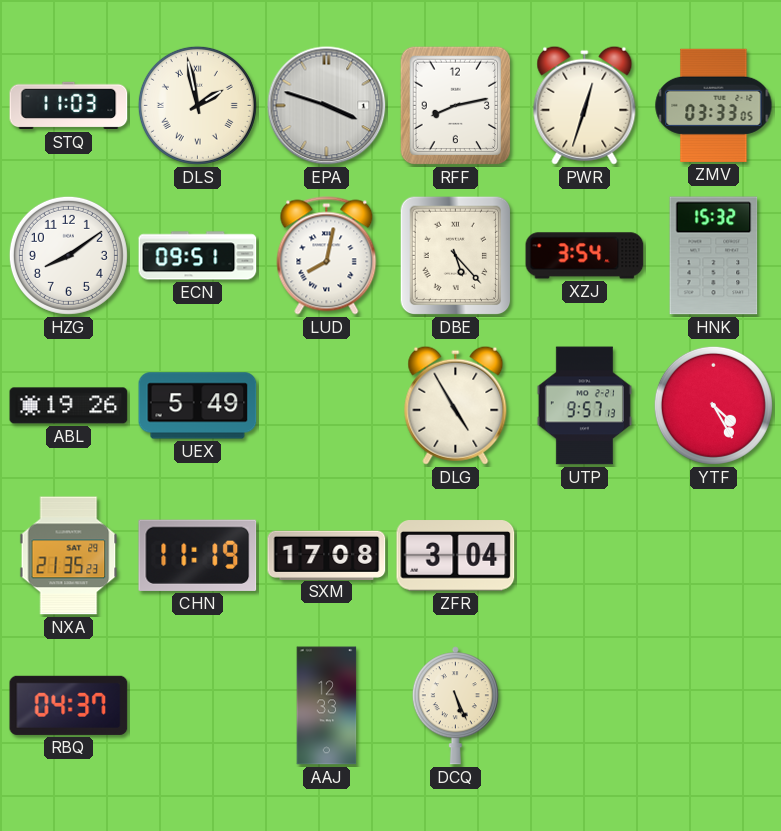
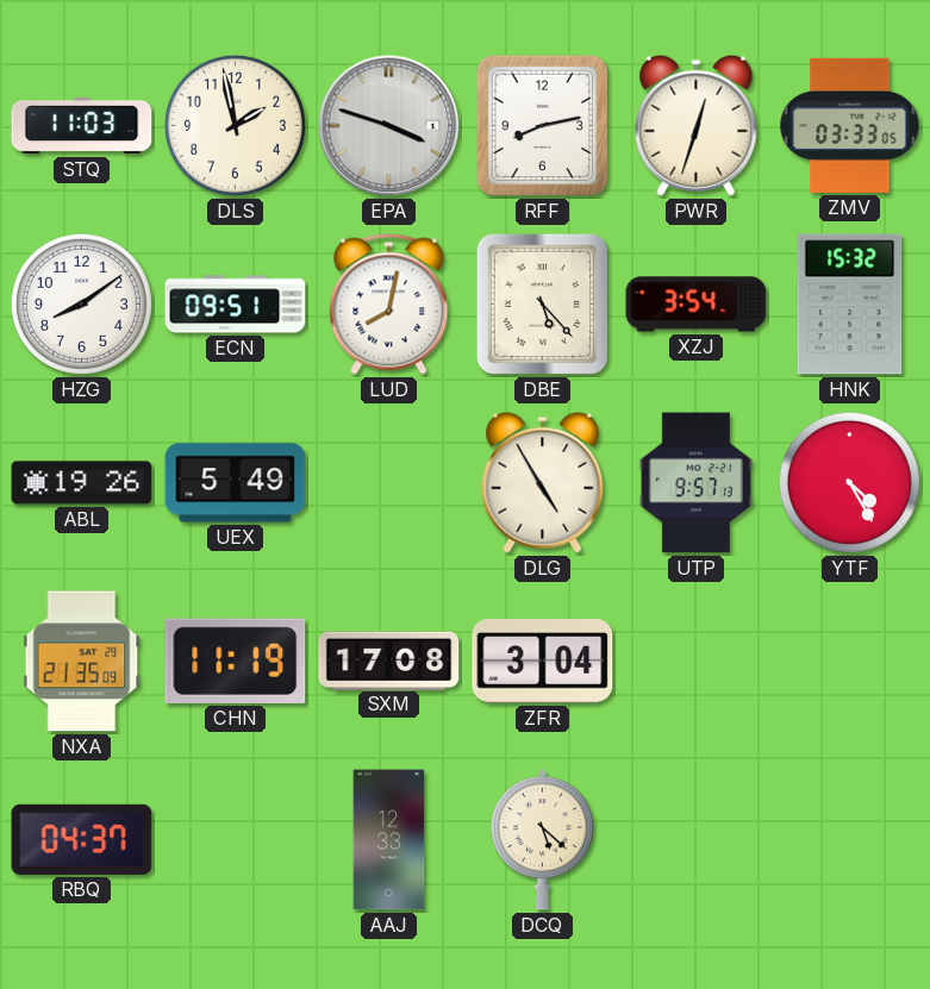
DLS numerals: Roman -> Arabic
NXA: 21:35:23 -> 21:35:09
DCQ: 5:26 -> 5:22
